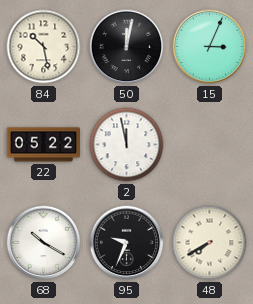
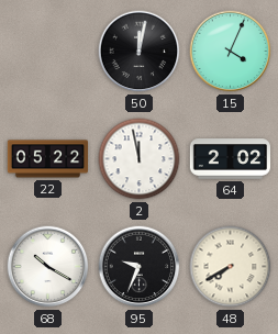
84: 10:28 -> none
15: 3:04 -> 4:04
64: none -> 2:02
